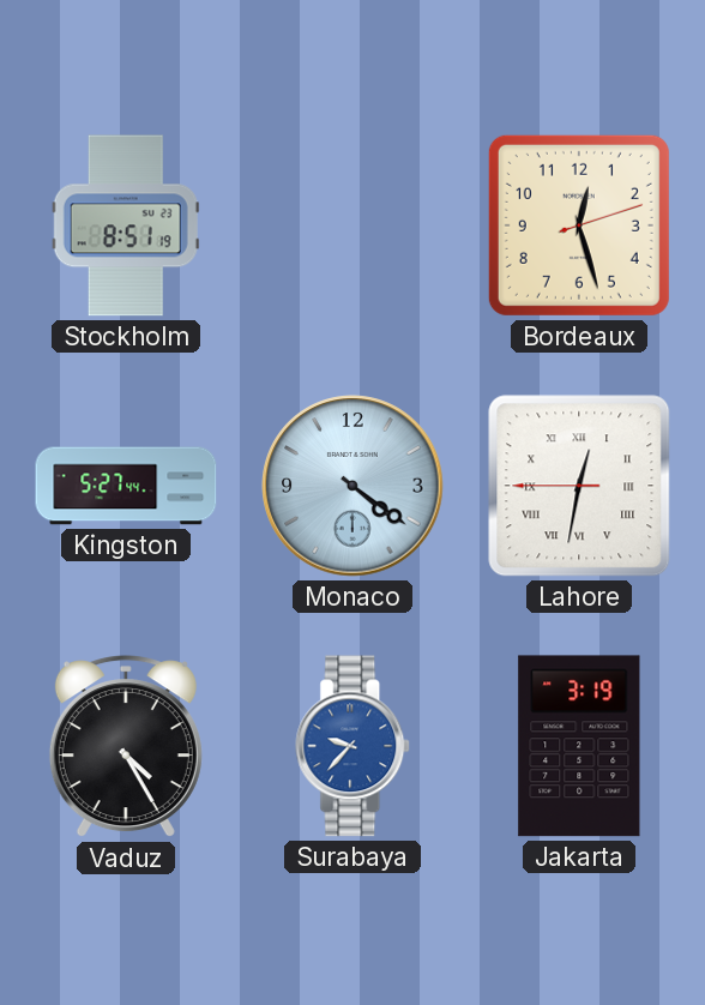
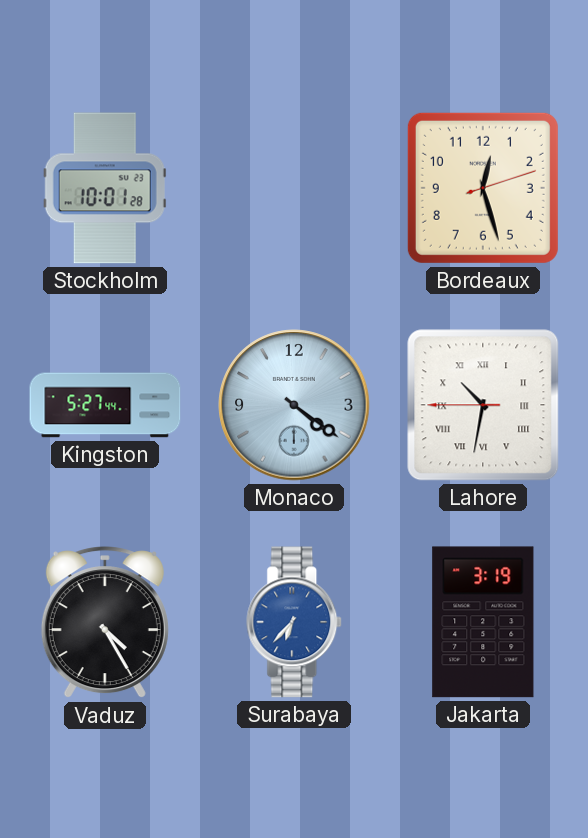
Stockholm: 8:51 -> 10:01
Lahore: 12:31 -> 10:31
Surabaya: 9:37 -> 6:37
